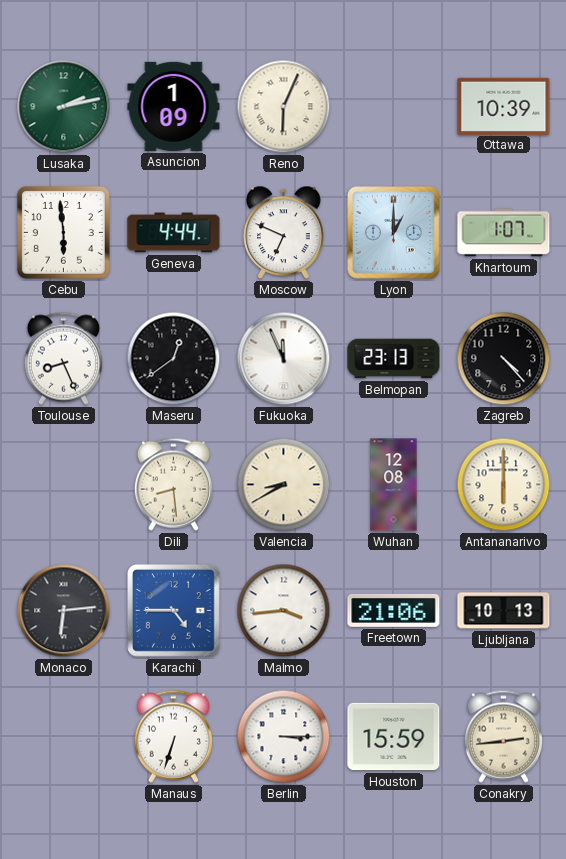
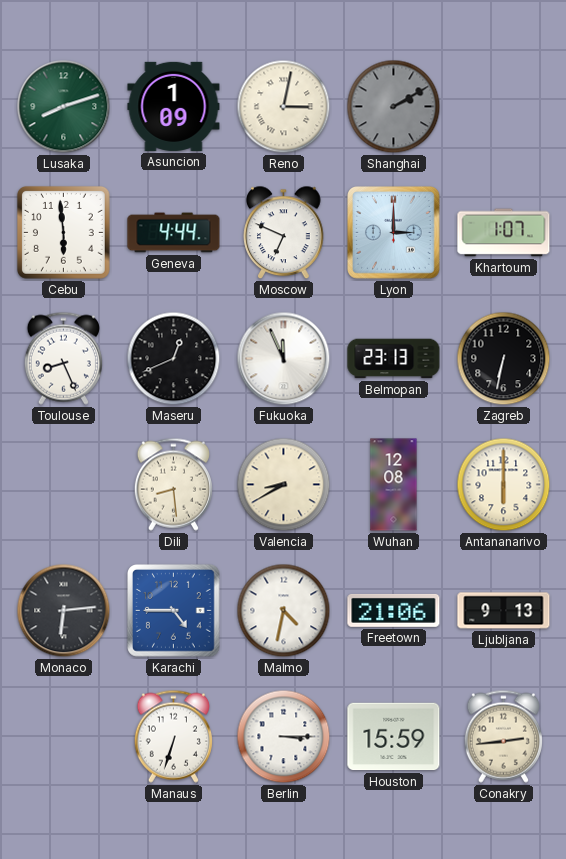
Lusaka: 2:13 -> 8:12
Reno: 6:04 -> 3:02
Shanghai: none -> 2:10
Ottawa: 10:39 -> none
Lyon: 1:00 -> 3:00
Maseru: 12:39 -> 12:41
Zagreb: 4:23 -> 6:32
Malmo: 3:44 -> 4:32
Ljubljana: 10:13 -> 9:13
